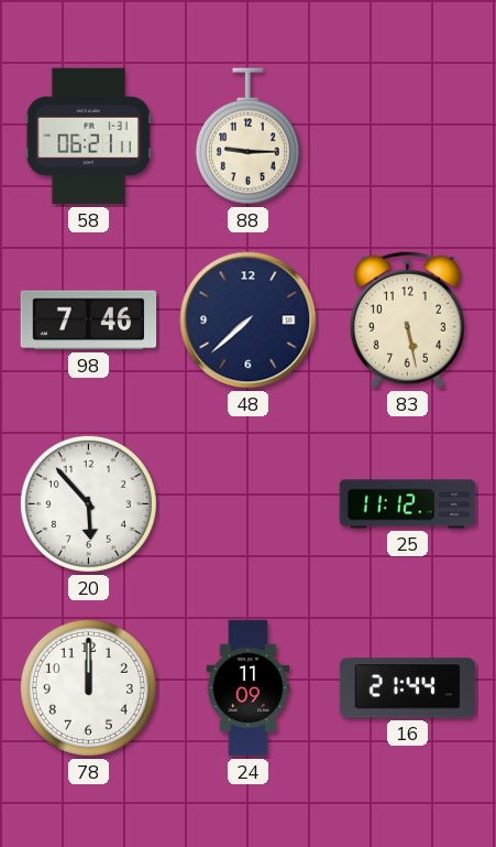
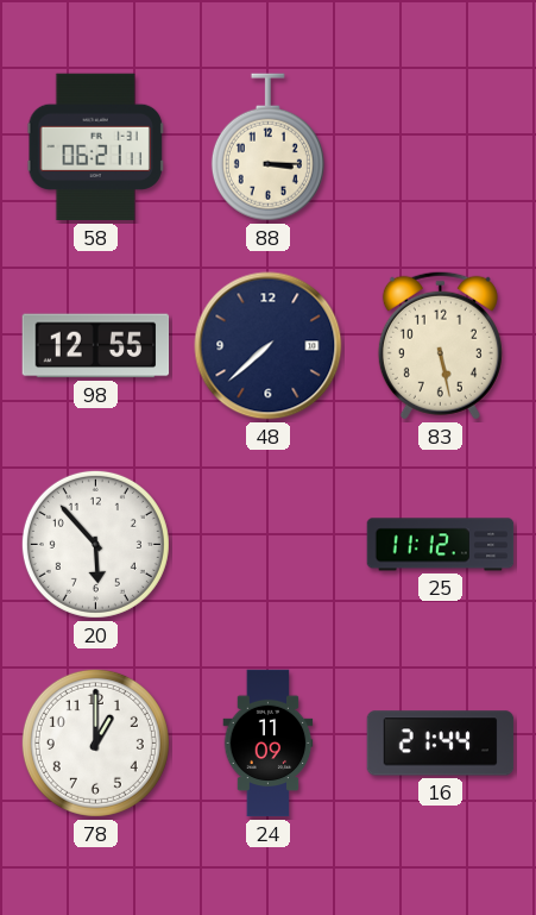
88: 9:15 -> 3:15
98: 7:46 -> 12:55
78: 12:00 -> 1:00
